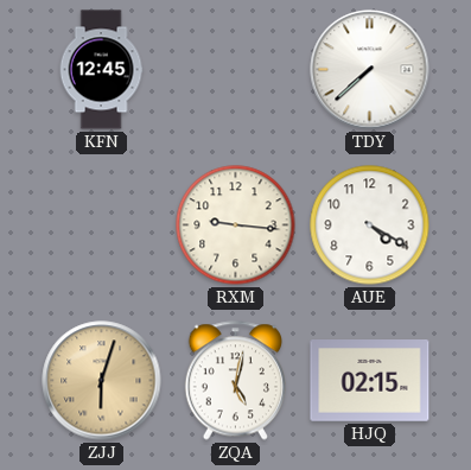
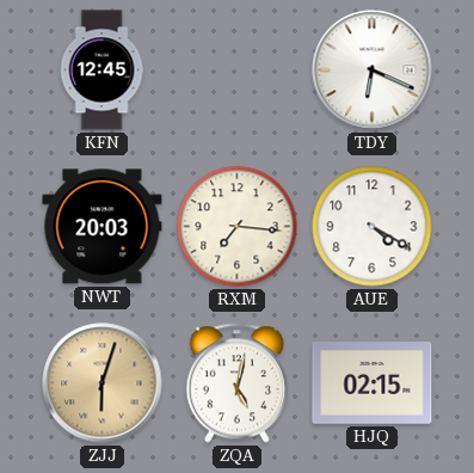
TDY: 7:38 -> 6:19
NWT: none -> 20:03
RXM: 9:16 -> 7:16
